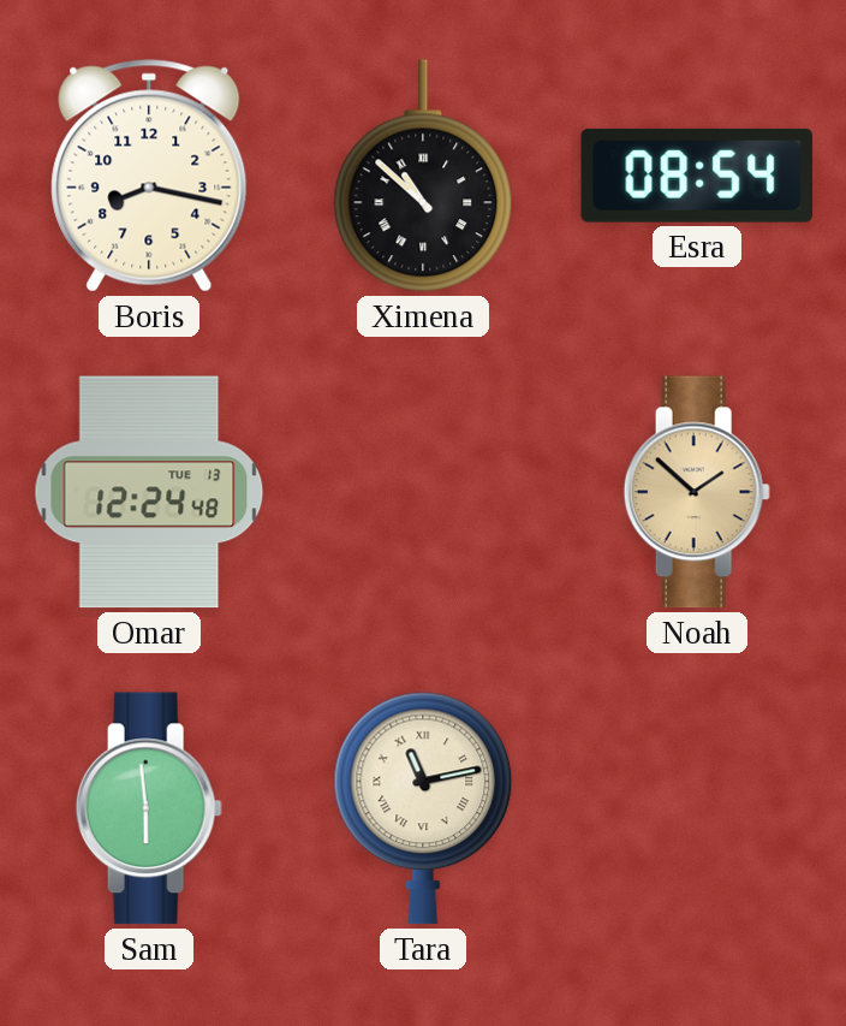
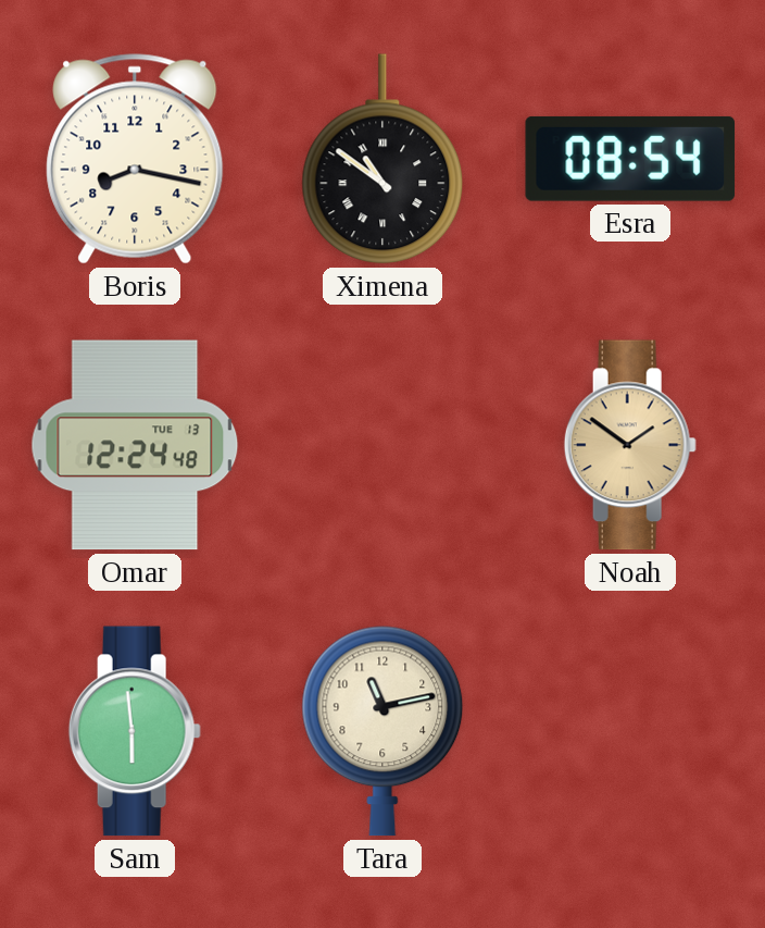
Ximena: 10:52 -> 10:51
Noah: 1:52 -> 1:51
Tara numerals: Roman -> Arabic
